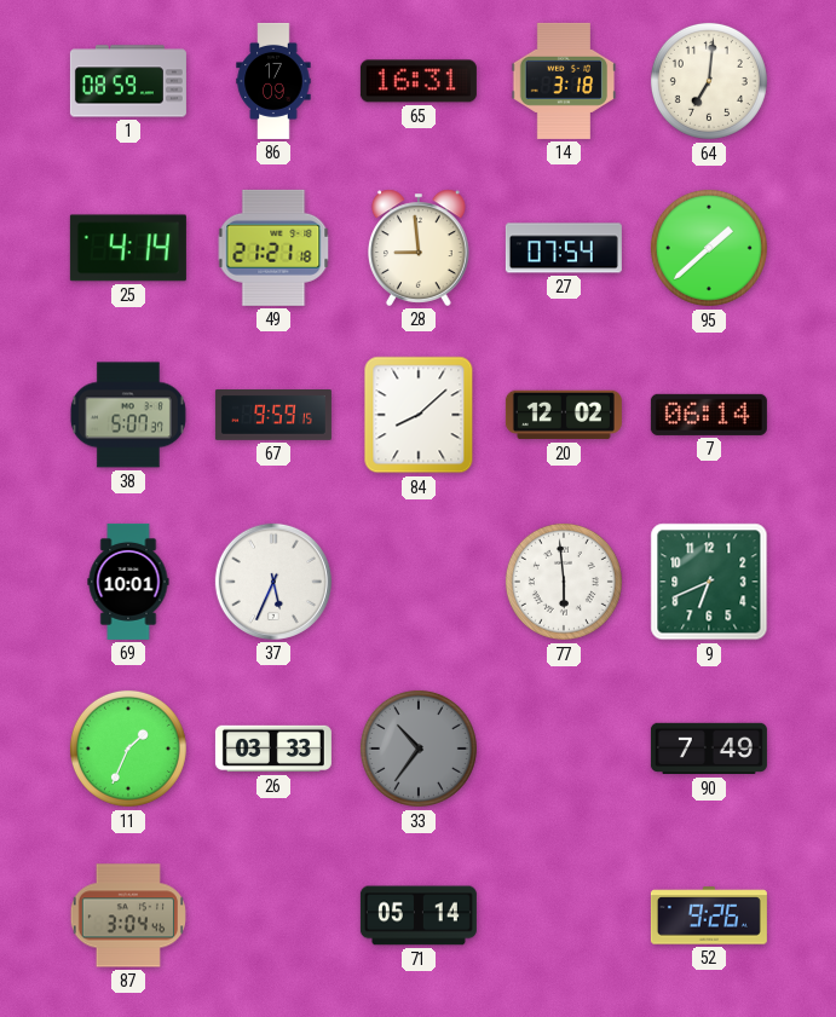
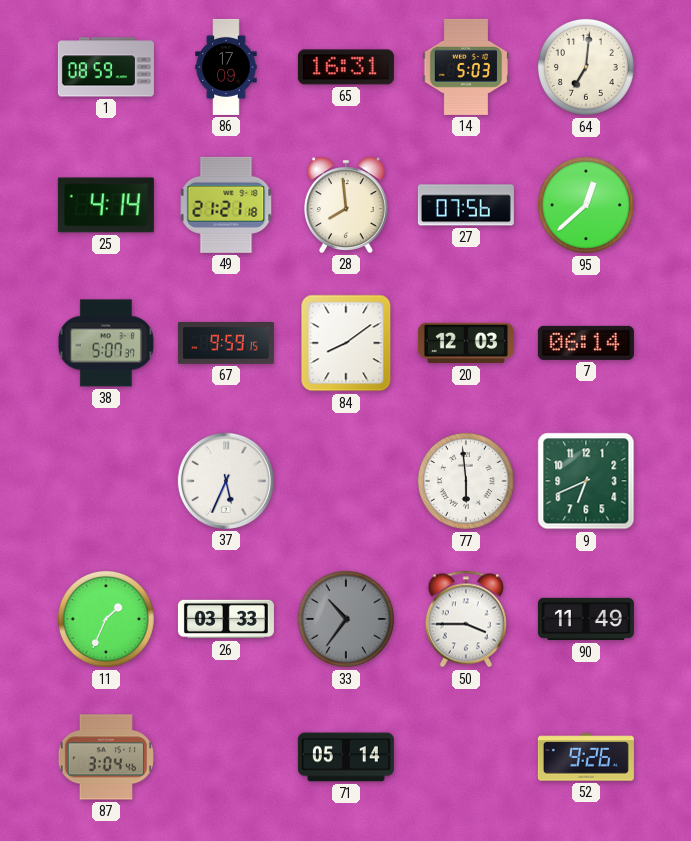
14: 3:18 -> 5:03
28: 8:59 -> 7:59
27: 07:54 -> 07:56
95: 1:38 -> 12:38
84: 8:08 -> 8:09
20: 12:02 -> 12:03
69: 10:01 -> none
50: none -> 3:45
90: 7:49 -> 11:49
